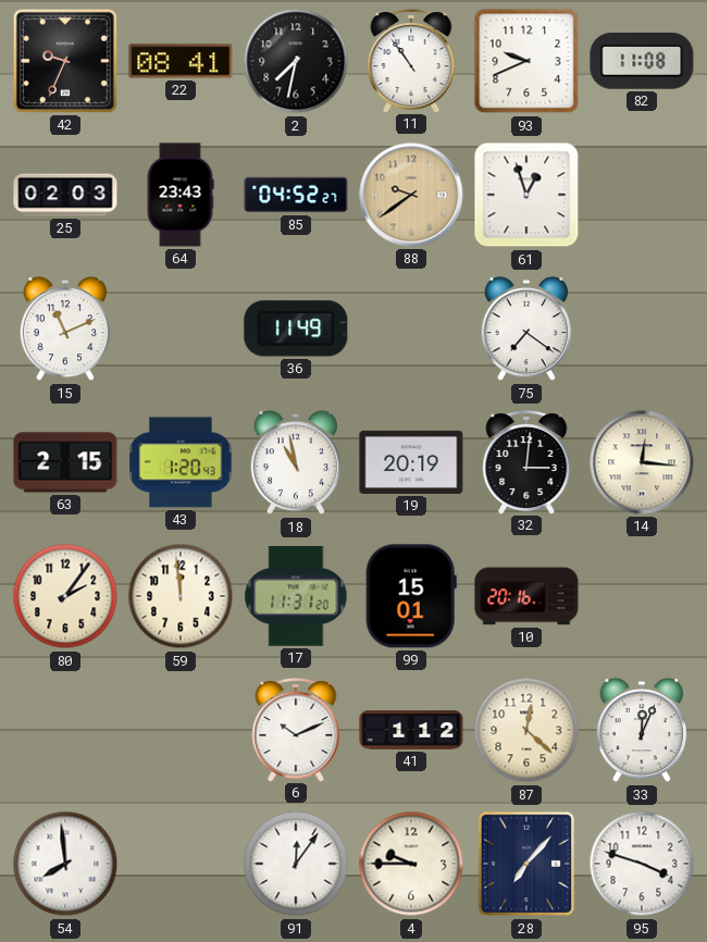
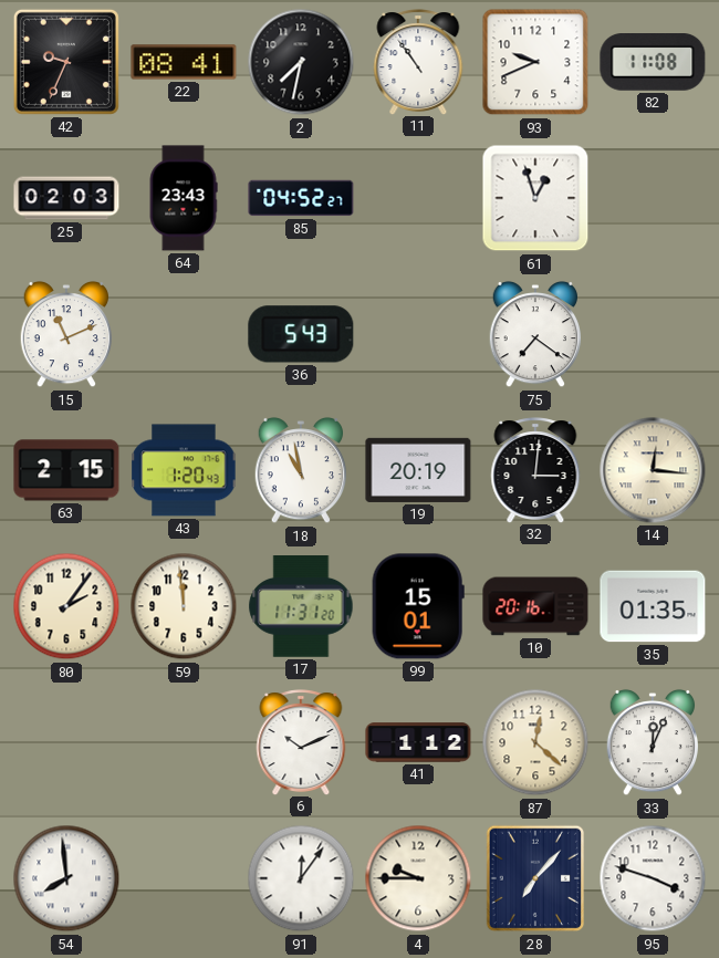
88: 9:39 -> none
36: 11:49 -> 5:43
35: none -> 01:35
